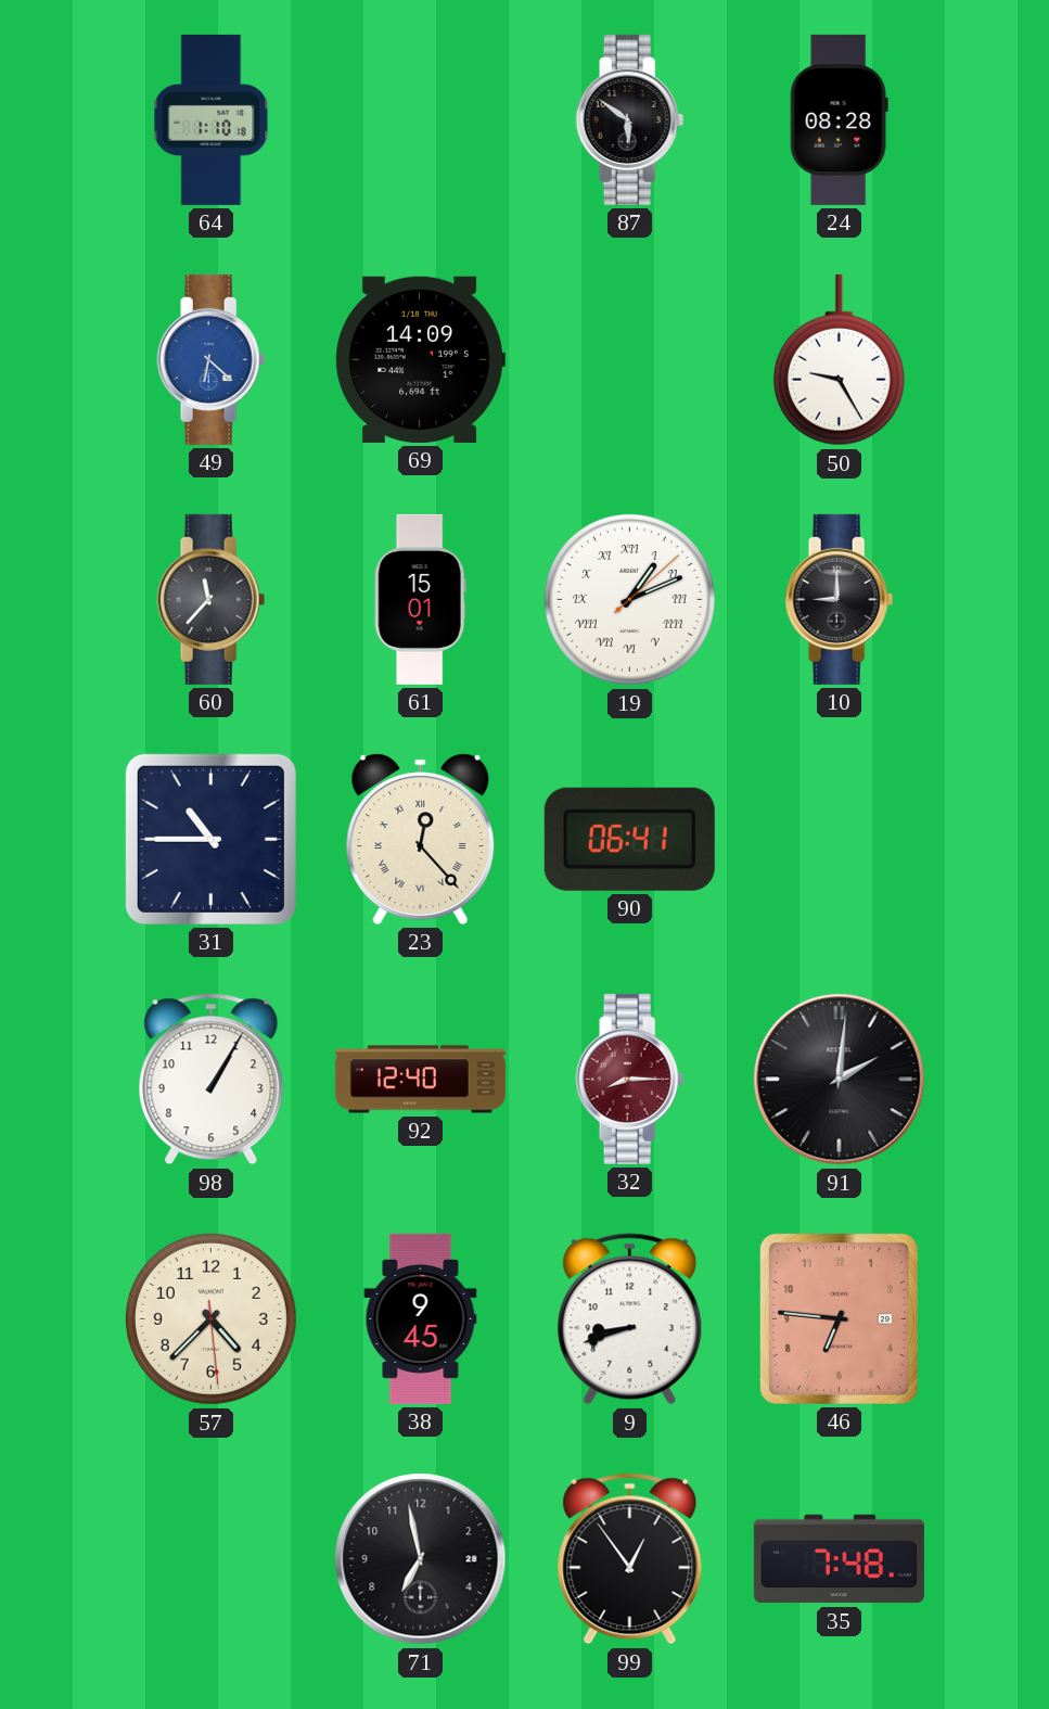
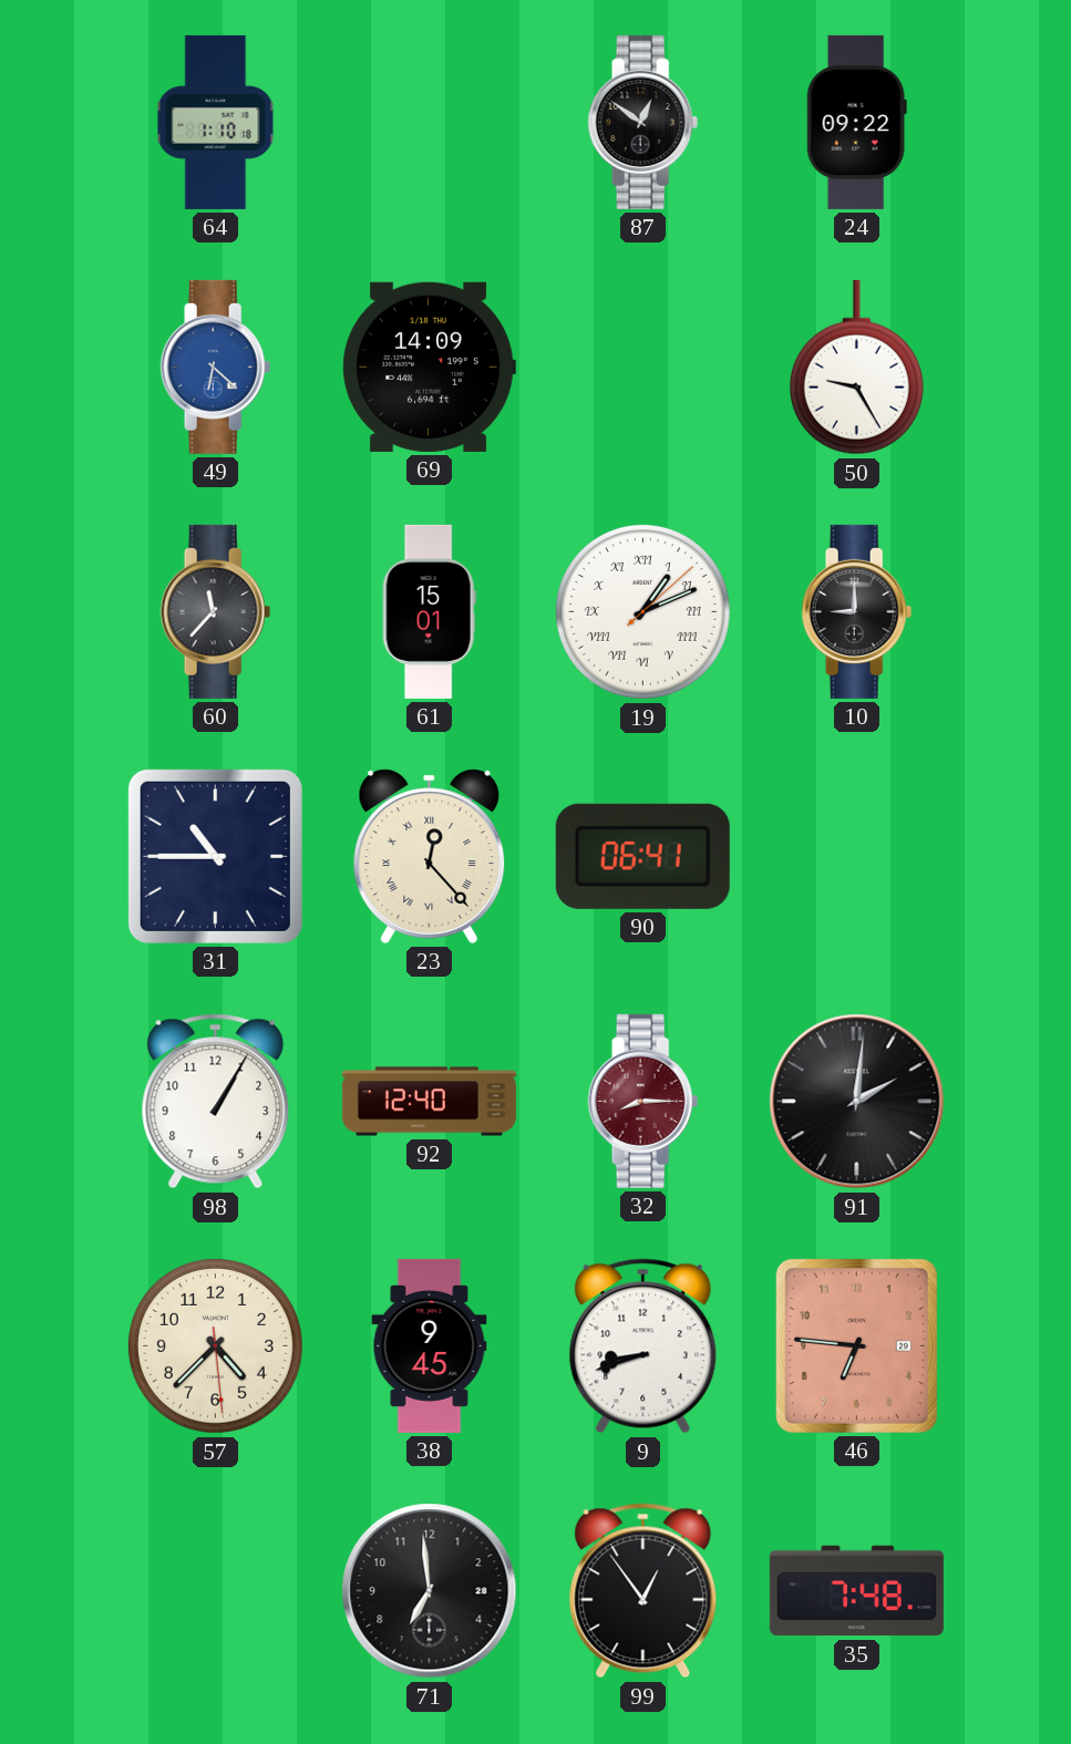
87: 5:51 -> 12:51
24: 08:28 -> 09:22
71: 6:58 -> 6:59
